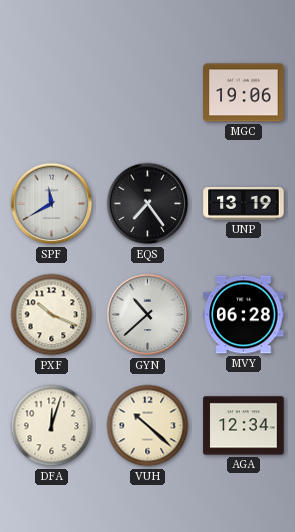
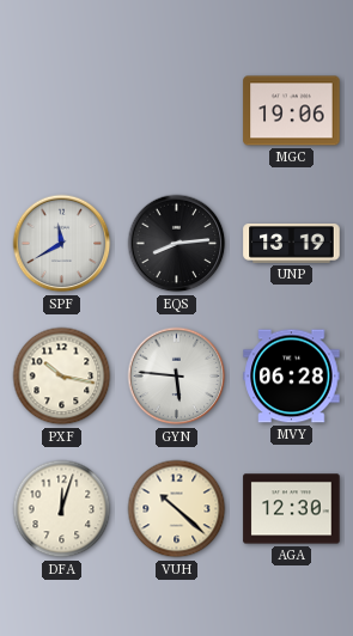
EQS: 7:24 -> 8:14
PXF: 10:19 -> 10:17
GYN: 10:38 -> 5:46
AGA: 12:34 -> 12:30
